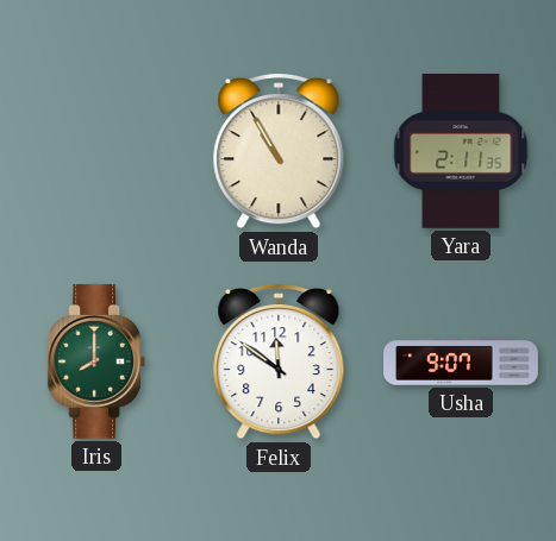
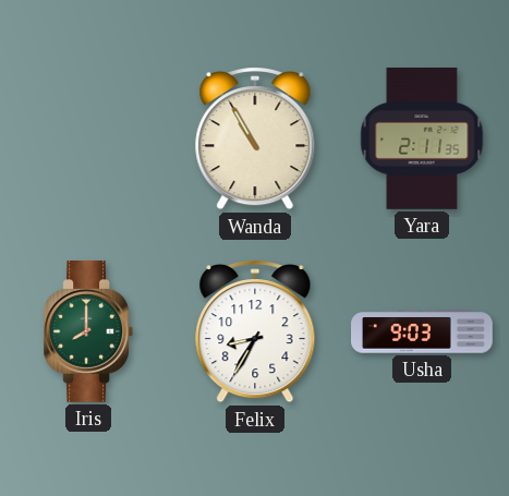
Felix: 11:51 -> 8:35
Usha: 9:07 -> 9:03
